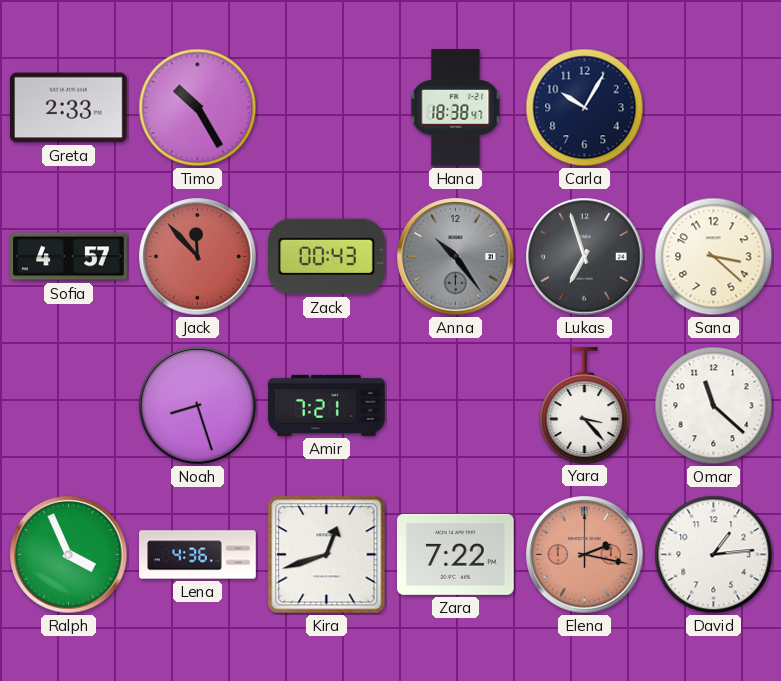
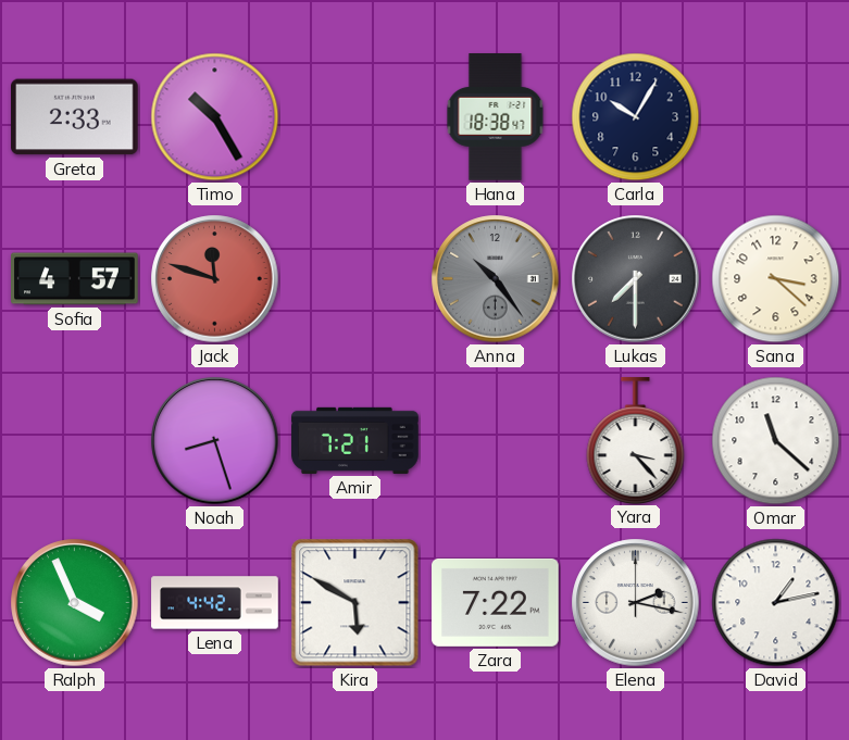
Jack: 11:53 -> 11:48
Zack: 00:43 -> none
Lukas: 6:57 -> 7:30
Lena: 4:36 -> 4:42
Kira: 12:42 -> 5:50
Elena dial: salmon -> white
David: 1:14 -> 1:13
